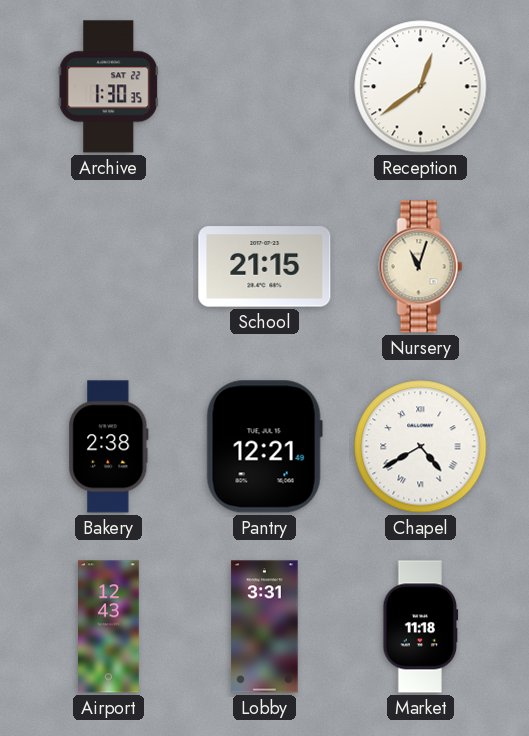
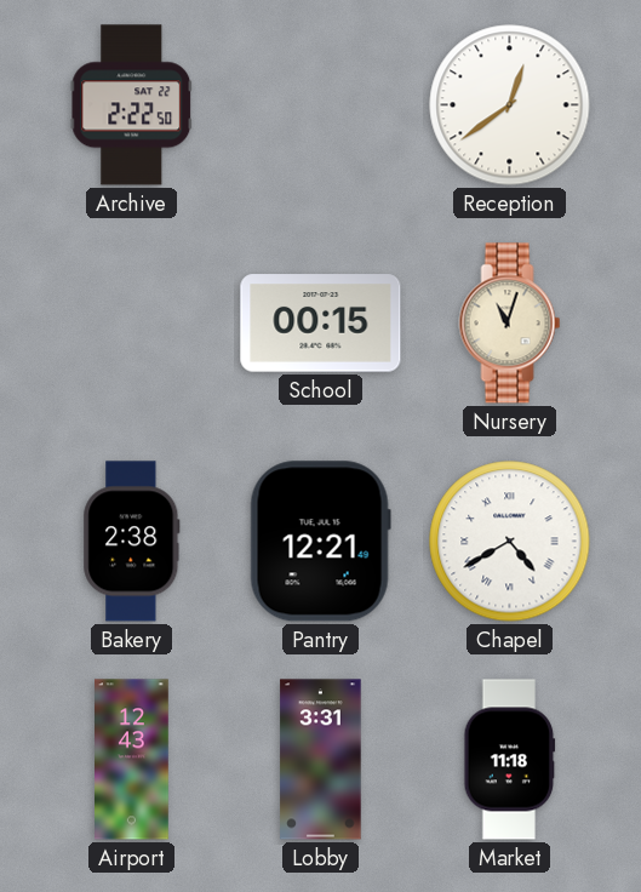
Archive: 1:30 -> 2:22
School: 21:15 -> 00:15
